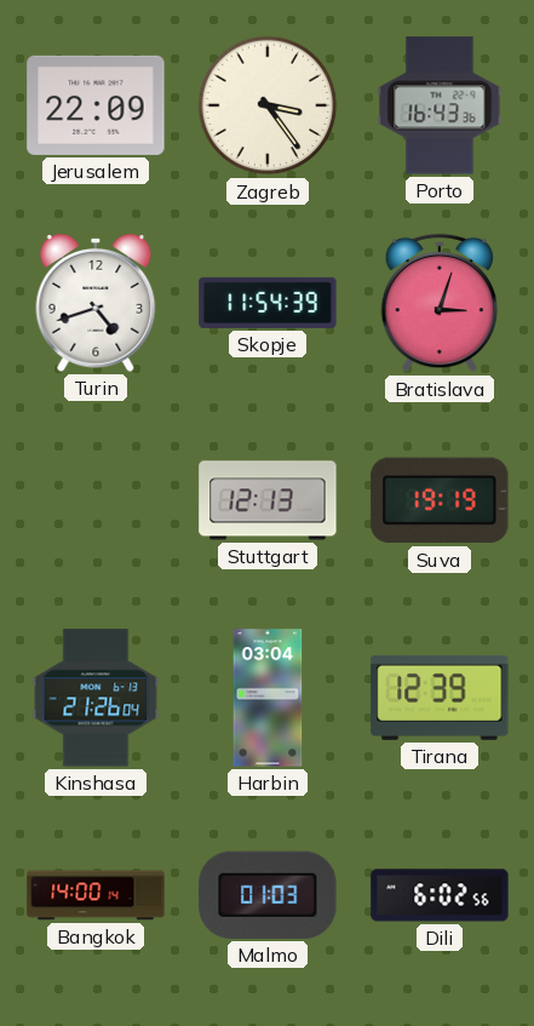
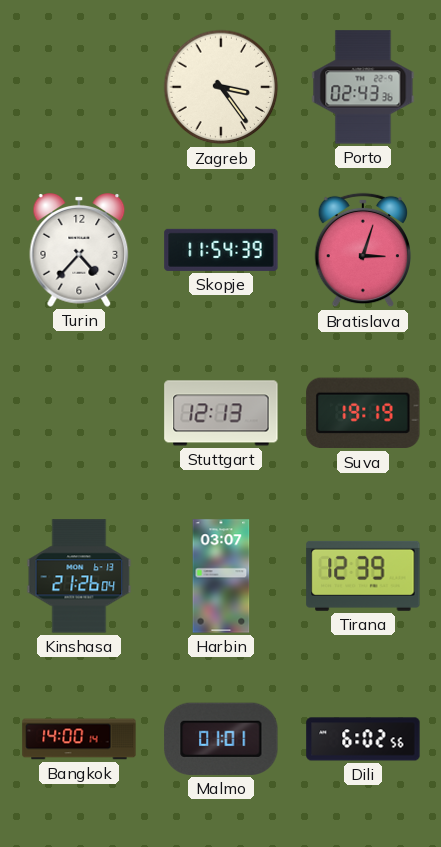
Jerusalem: 22:09 -> none
Porto: 16:43 -> 02:43
Turin: 4:42 -> 4:37
Harbin: 03:04 -> 03:07
Malmo: 01:03 -> 01:01
